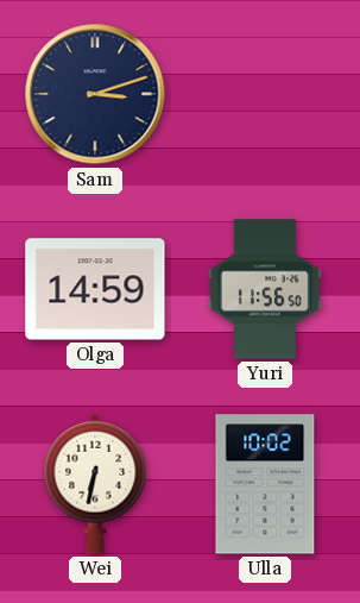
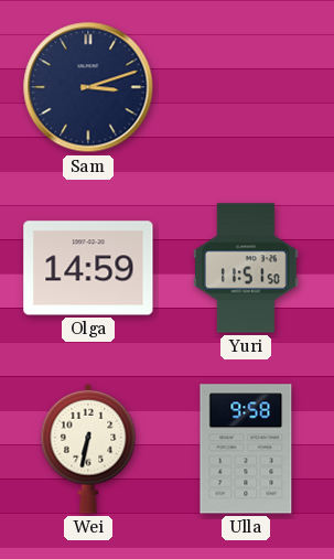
Yuri: 11:56 -> 11:51
Ulla: 10:02 -> 9:58
